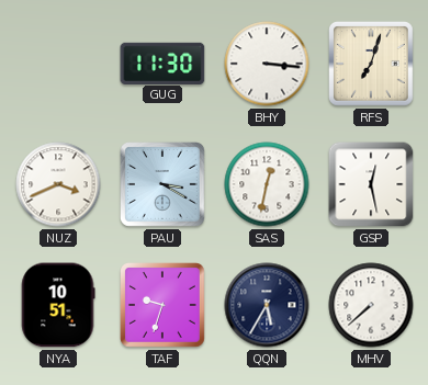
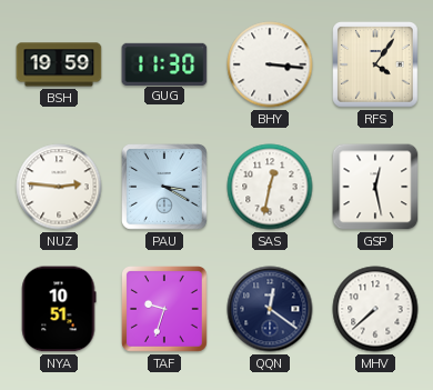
BSH: none -> 19:59
RFS: 7:03 -> 4:06
NUZ: 3:41 -> 2:46
QQN: 5:35 -> 12:21
